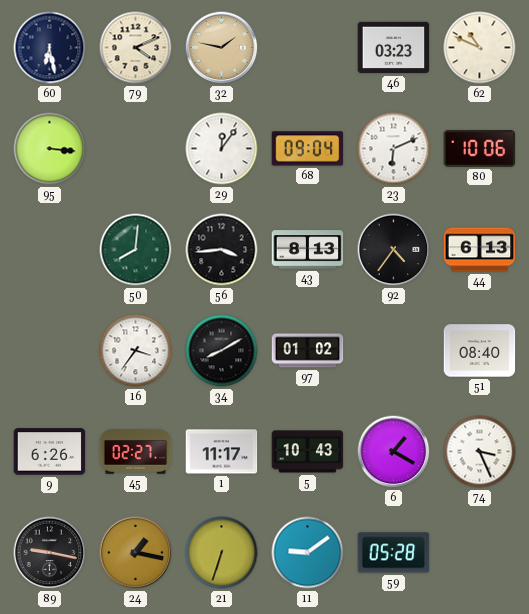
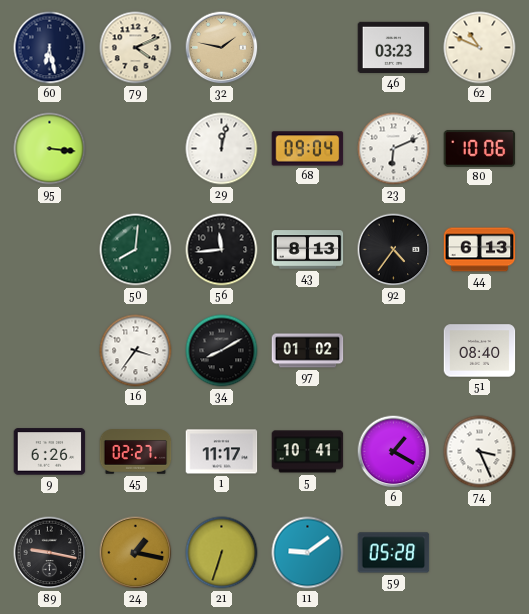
29: 12:06 -> 12:02
56: 3:44 -> 11:44
5: 10:43 -> 10:41
